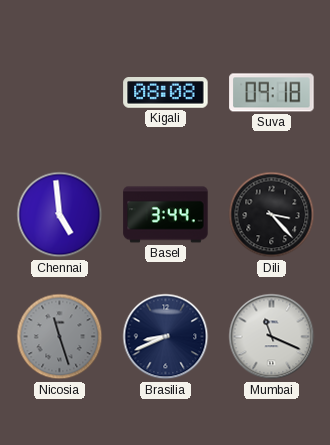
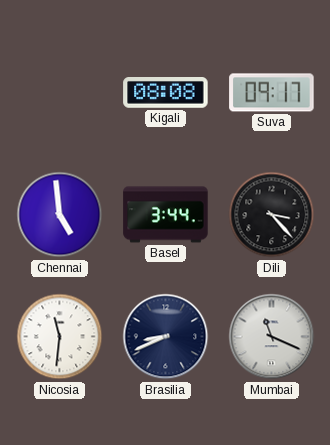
Suva: 09:18 -> 09:17
Nicosia: 11:27 -> 11:31
Nicosia dial: grey -> white
